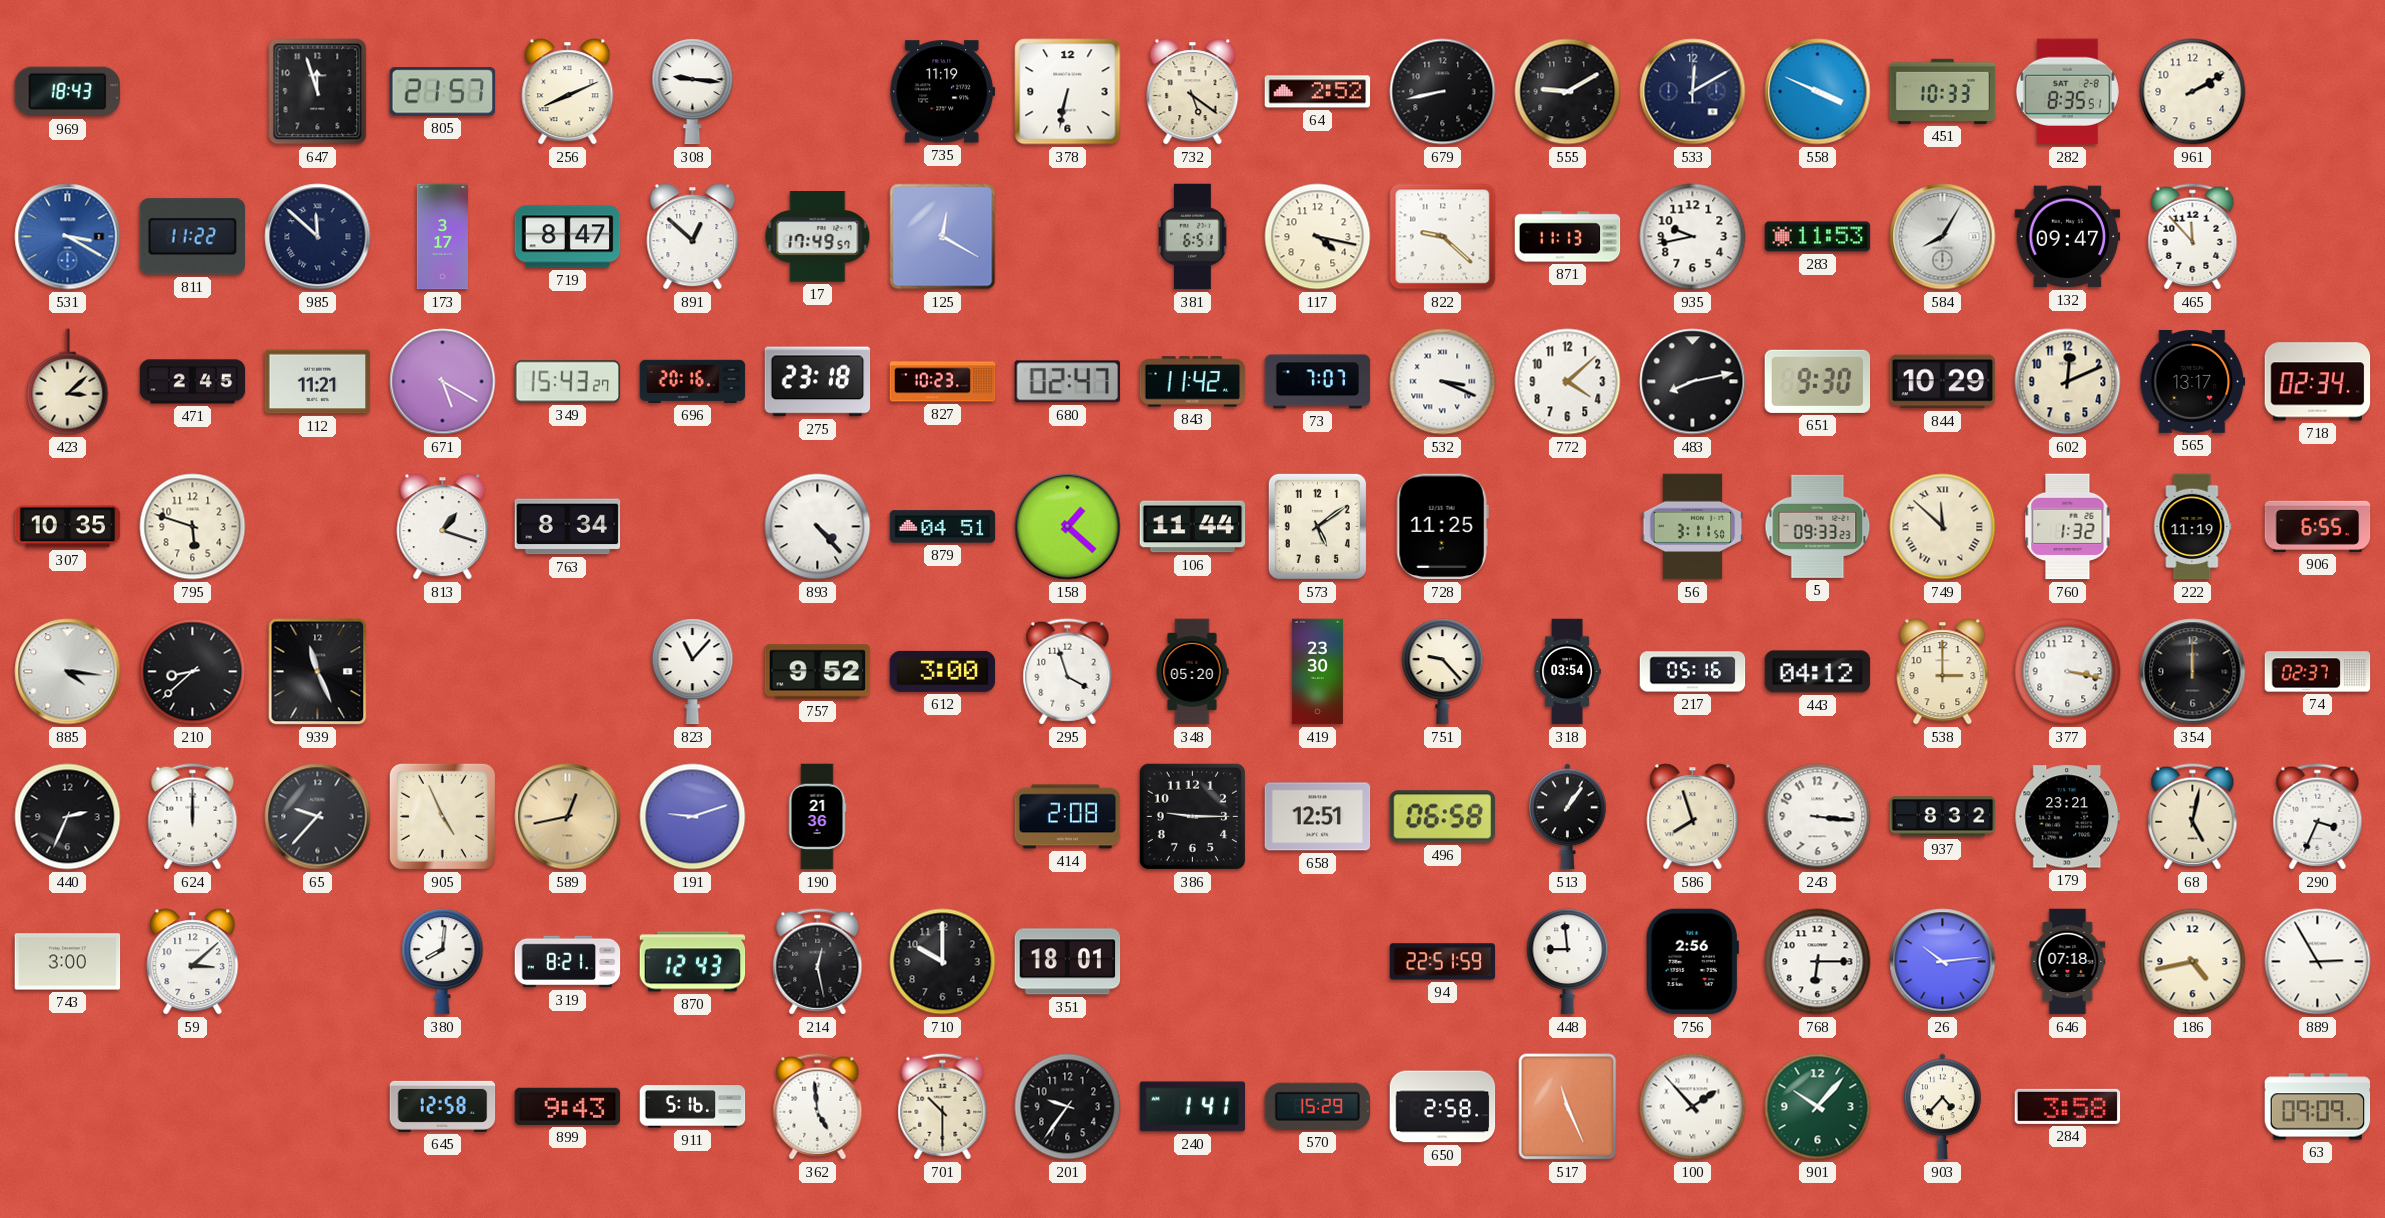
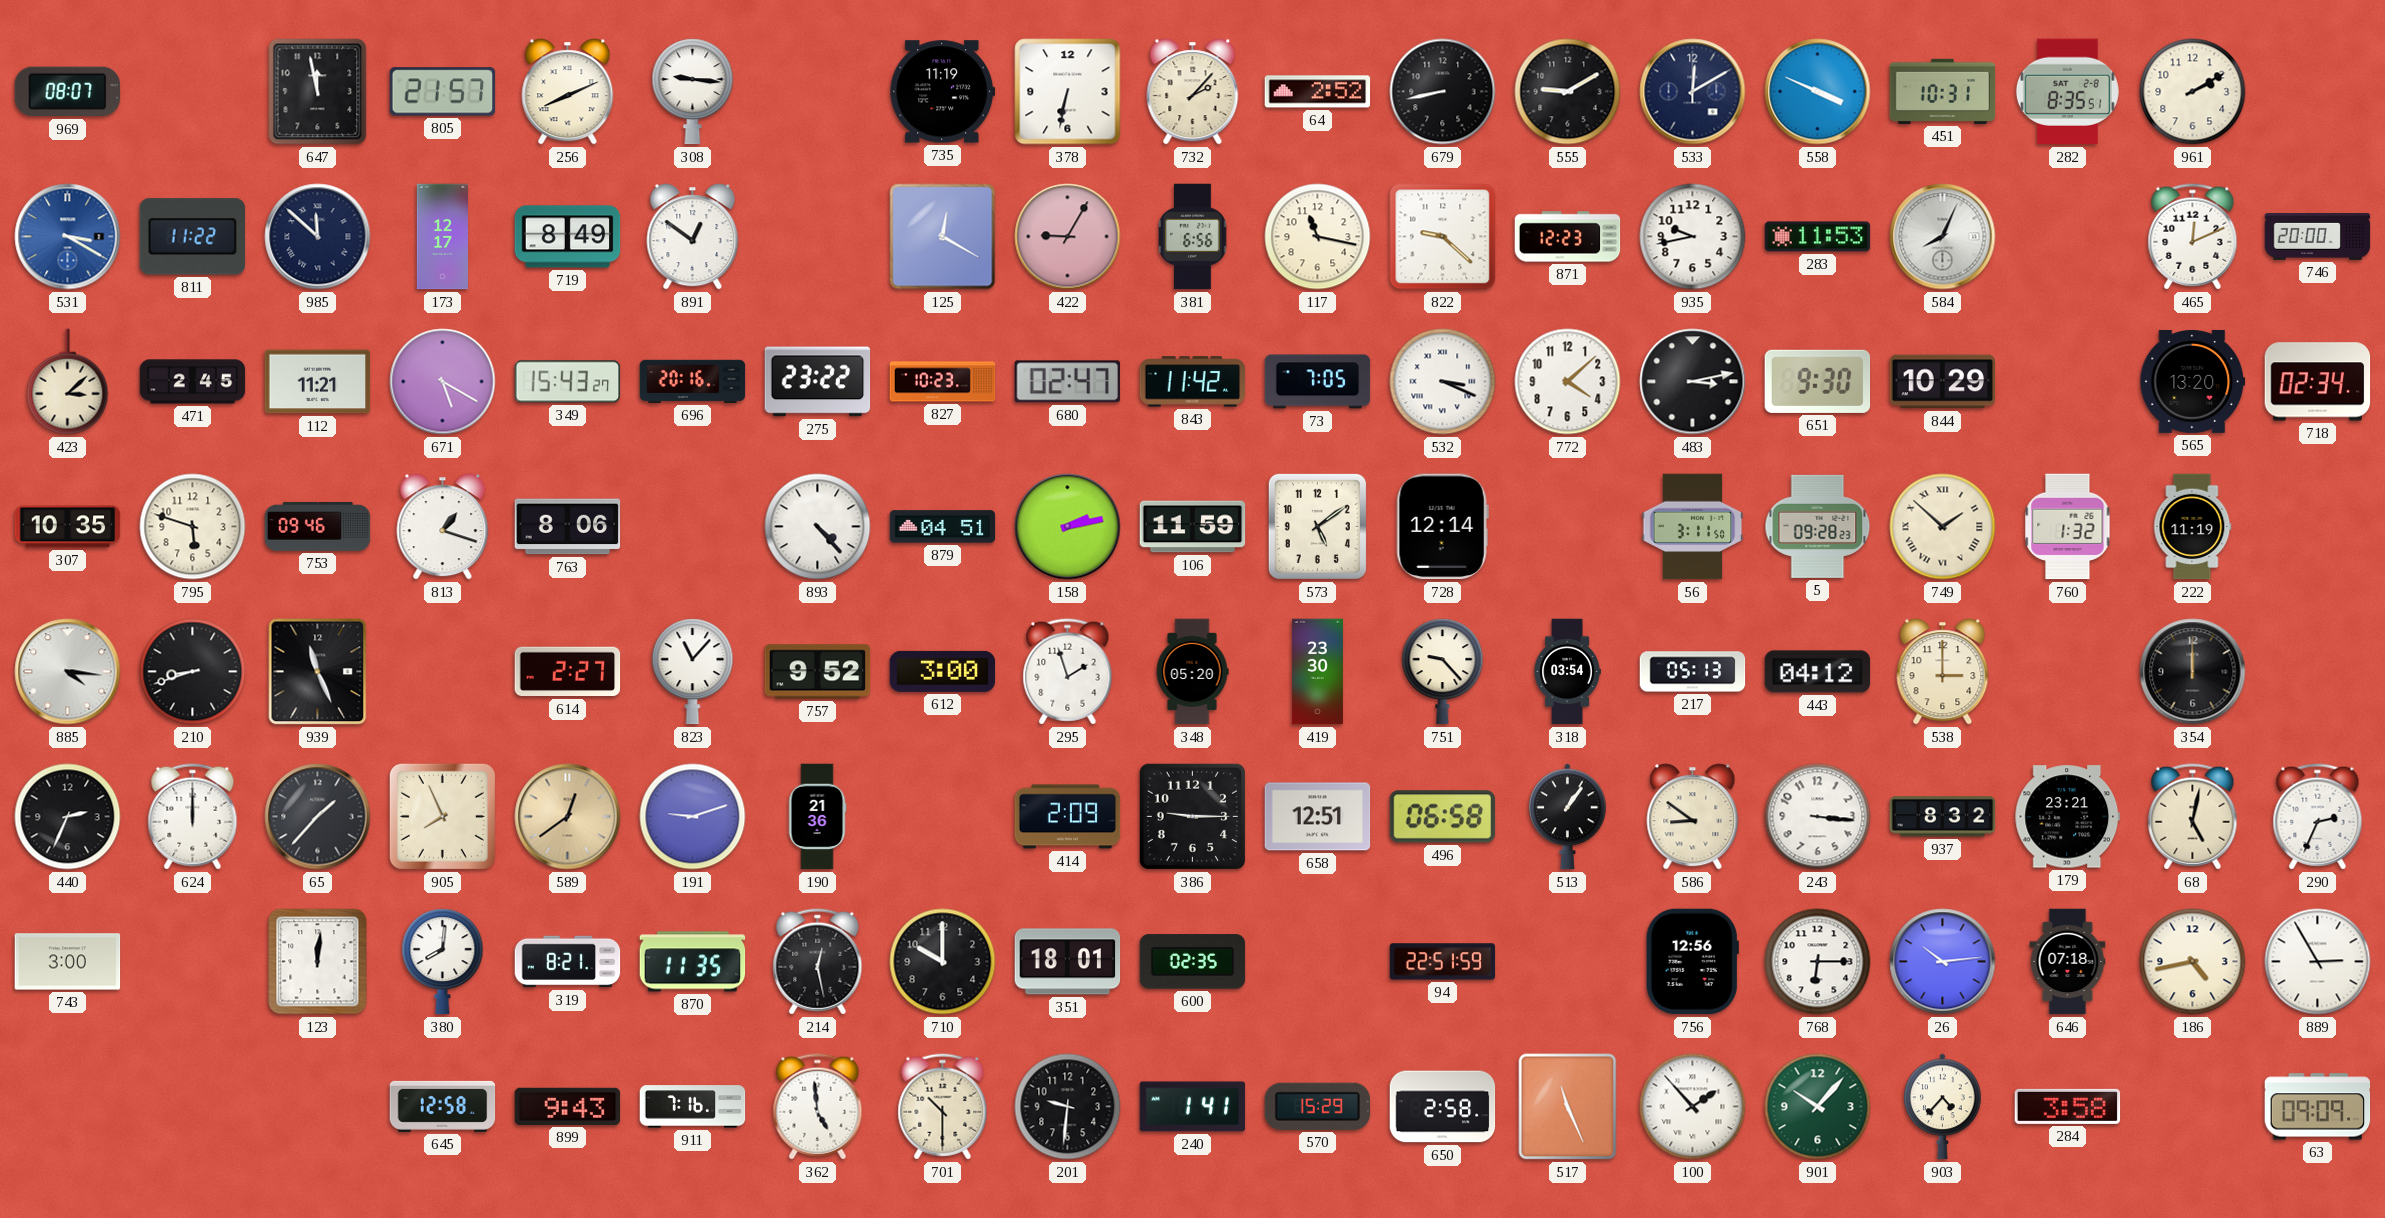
969: 18:43 -> 08:07
647: 11:57 -> 11:58
732: 5:21 -> 2:07
451: 10:33 -> 10:31
173: 3:17 -> 12:17
719: 8:47 -> 8:49
891: 12:52 -> 12:51
17: 17:49 -> none
422: none -> 9:05
381: 6:51 -> 6:56
117: 4:17 -> 11:17
871: 11:13 -> 12:23
584: 8:05 -> 8:04
132: 09:47 -> none
465: 11:53 -> 12:11
746: none -> 20:00
275: 23:18 -> 23:22
73: 7:07 -> 7:05
483: 8:13 -> 3:13
602: 12:11 -> none
565: 13:17 -> 13:20
753: none -> 09:46
763: 8:34 -> 8:06
158: 1:22 -> 2:13
106: 11:44 -> 11:59
728: 11:25 -> 12:14
5: 09:33 -> 09:28
749: 11:52 -> 1:52
906: 6:55 -> none
210: 8:38 -> 8:42
614: none -> 2:27
295: 3:57 -> 1:57
217: 05:16 -> 05:13
377: 3:17 -> none
74: 02:37 -> none
65: 9:37 -> 1:37
905: 4:56 -> 7:56
589: 12:43 -> 12:39
414: 2:08 -> 2:09
586: 7:57 -> 8:51
290: 3:34 -> 2:34
59: 3:08 -> none
123: none -> 12:01
870: 12:43 -> 11:35
600: none -> 02:35
448: 8:59 -> none
756: 2:56 -> 12:56
911: 5:16 -> 7:16
201: 9:36 -> 9:31
